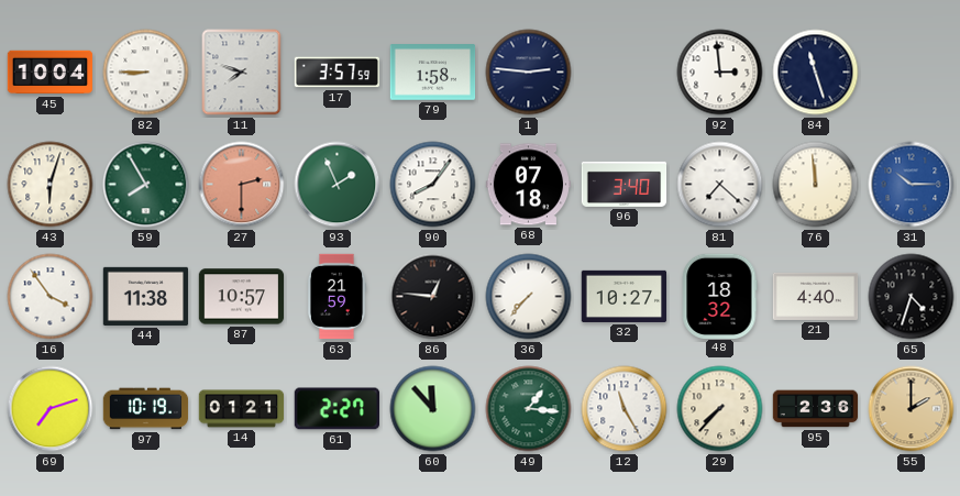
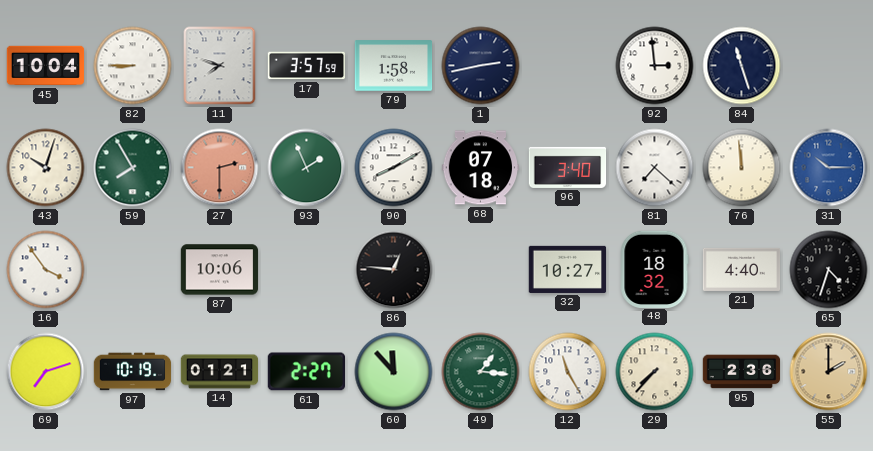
1: 2:46 -> 2:43
43: 6:03 -> 10:03
90: 8:06 -> 8:10
44: 11:38 -> none
87: 10:57 -> 10:06
63: 21:59 -> none
36: 7:37 -> none
